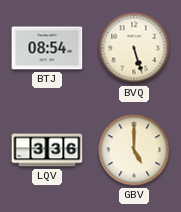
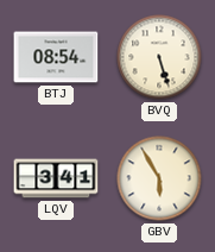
LQV: 3:36 -> 3:41
GBV: 5:00 -> 5:55
